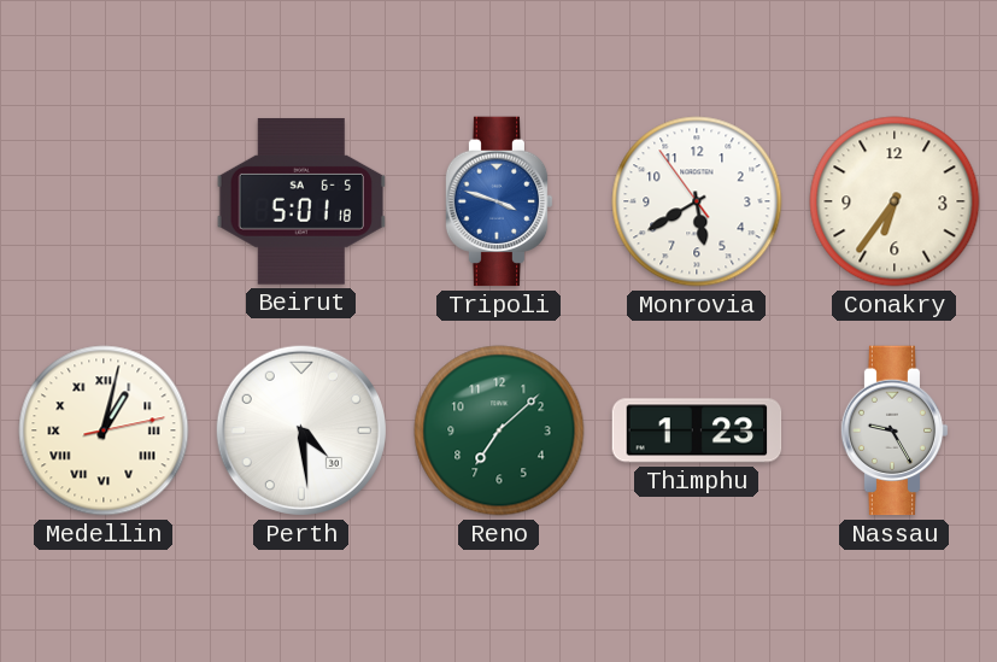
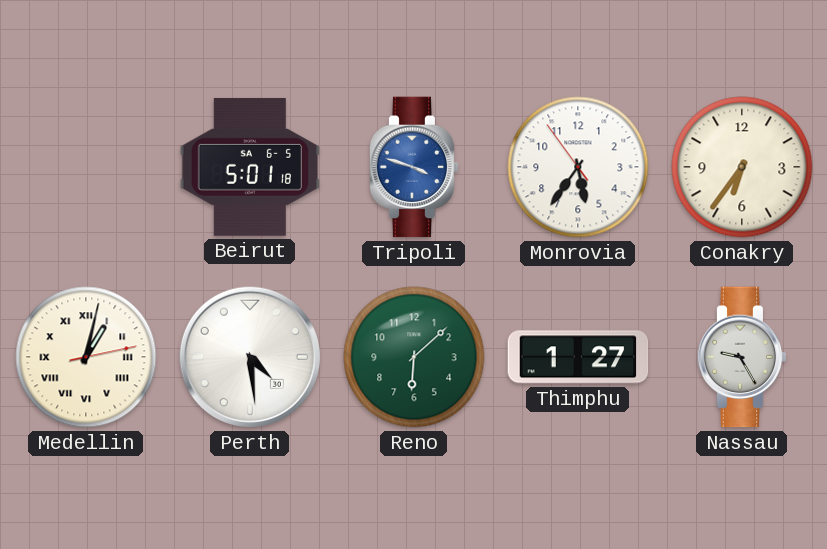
Monrovia: 5:39 -> 5:35
Reno: 7:08 -> 6:08
Thimphu: 1:23 -> 1:27
